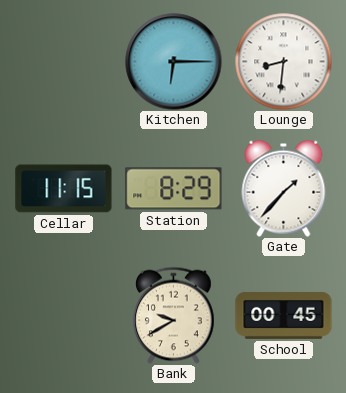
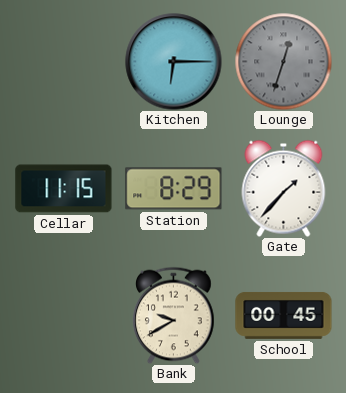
Lounge: 8:31 -> 12:33
Lounge dial: white -> grey
